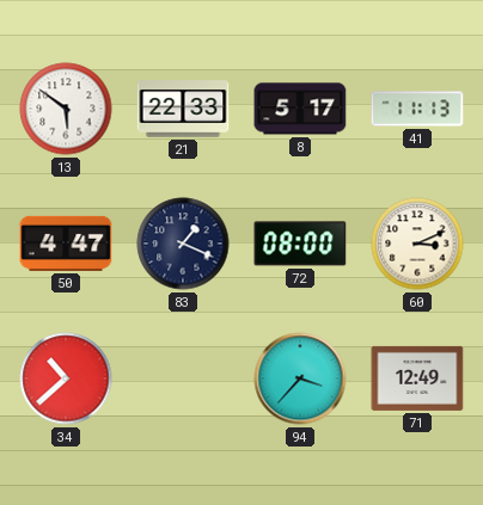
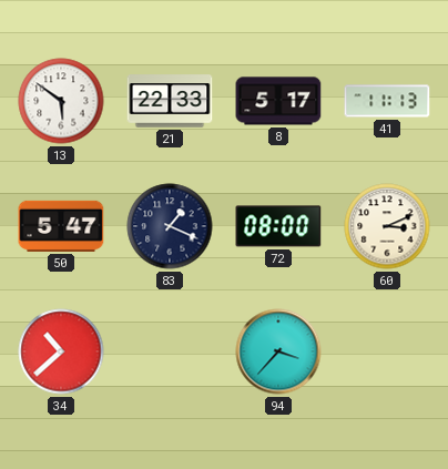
50: 4:47 -> 5:47
71: 12:49 -> none
